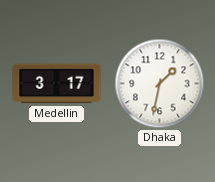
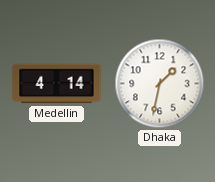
Medellin: 3:17 -> 4:14
